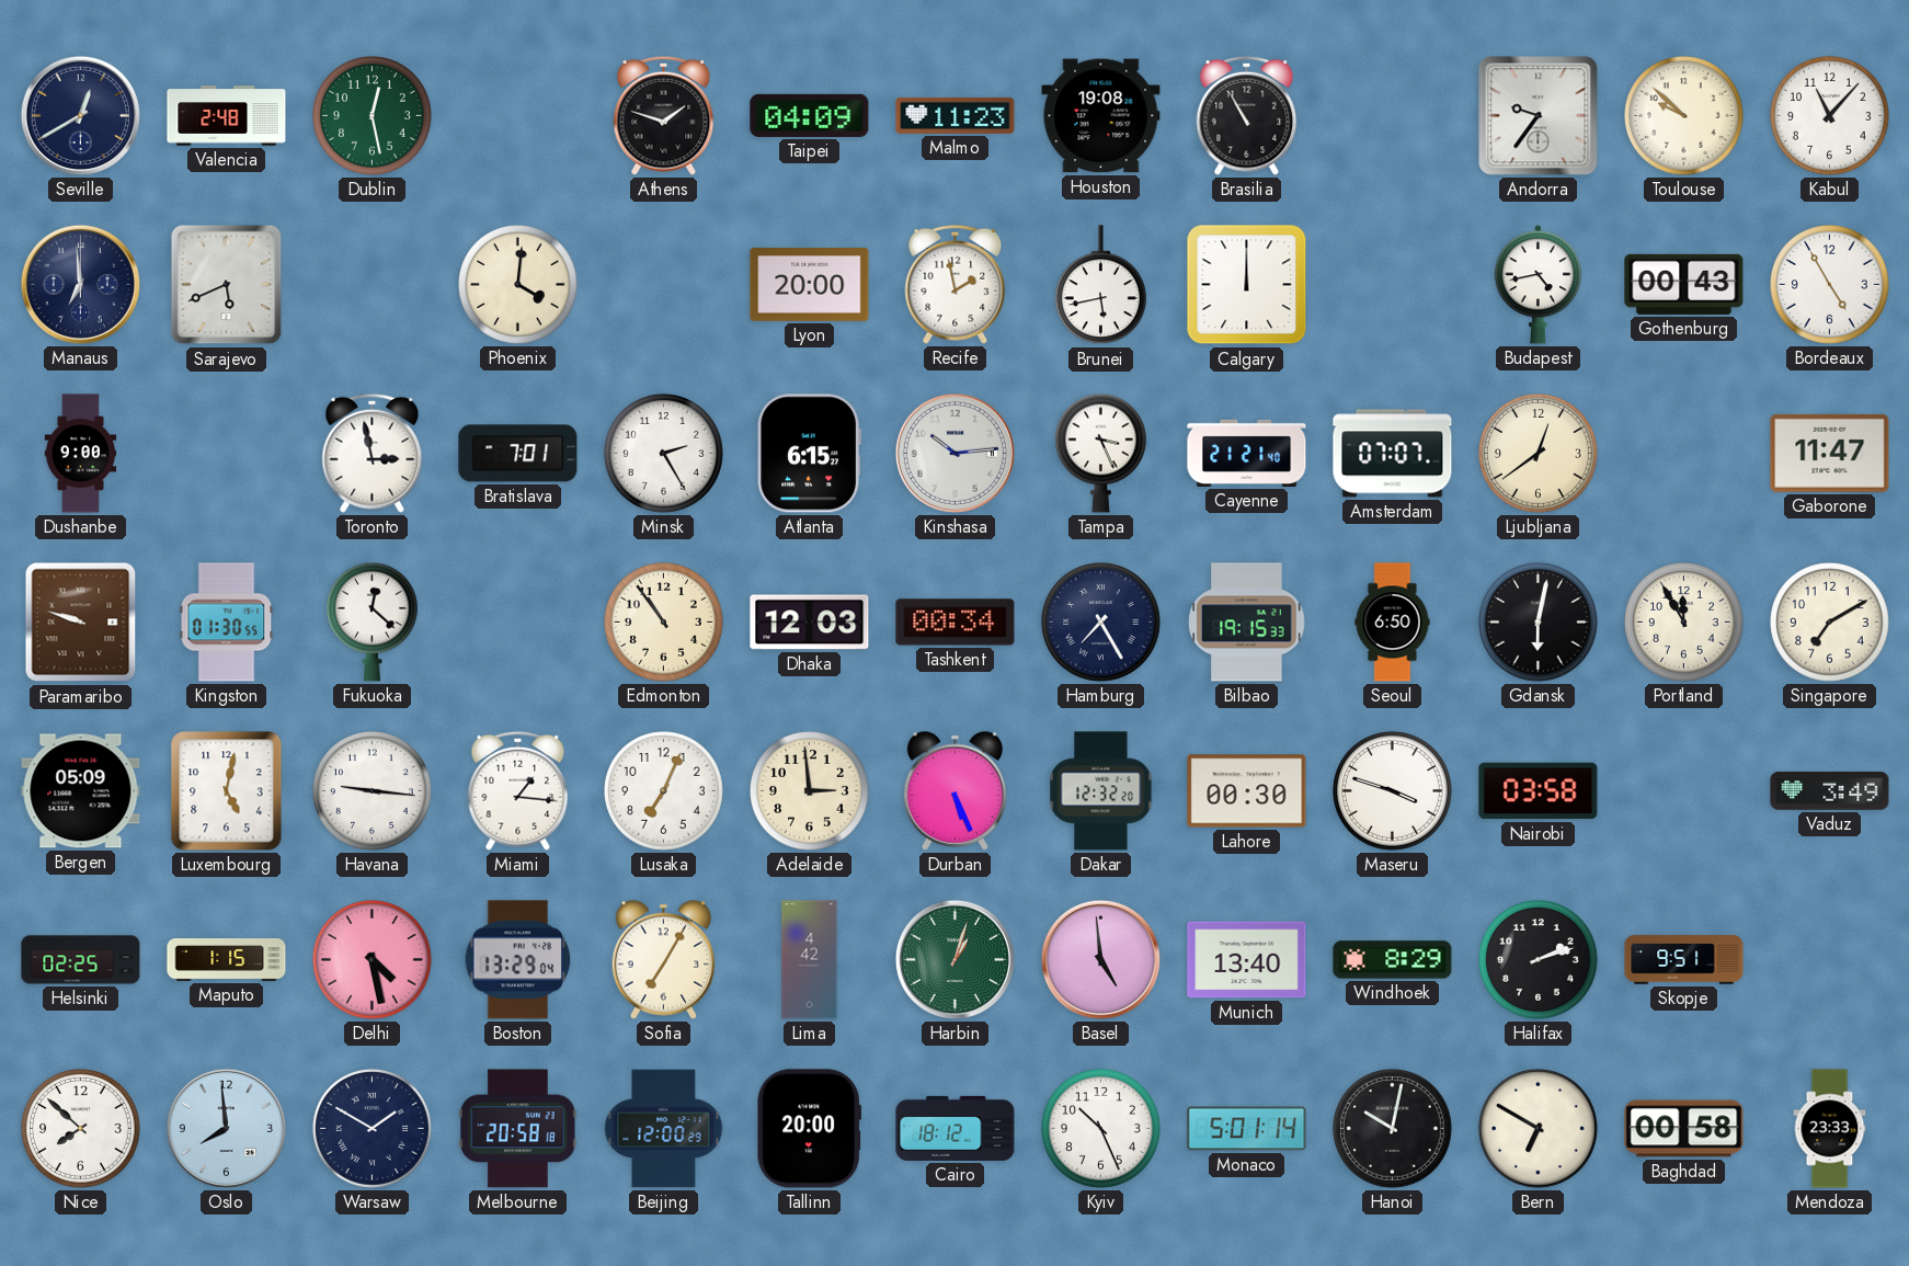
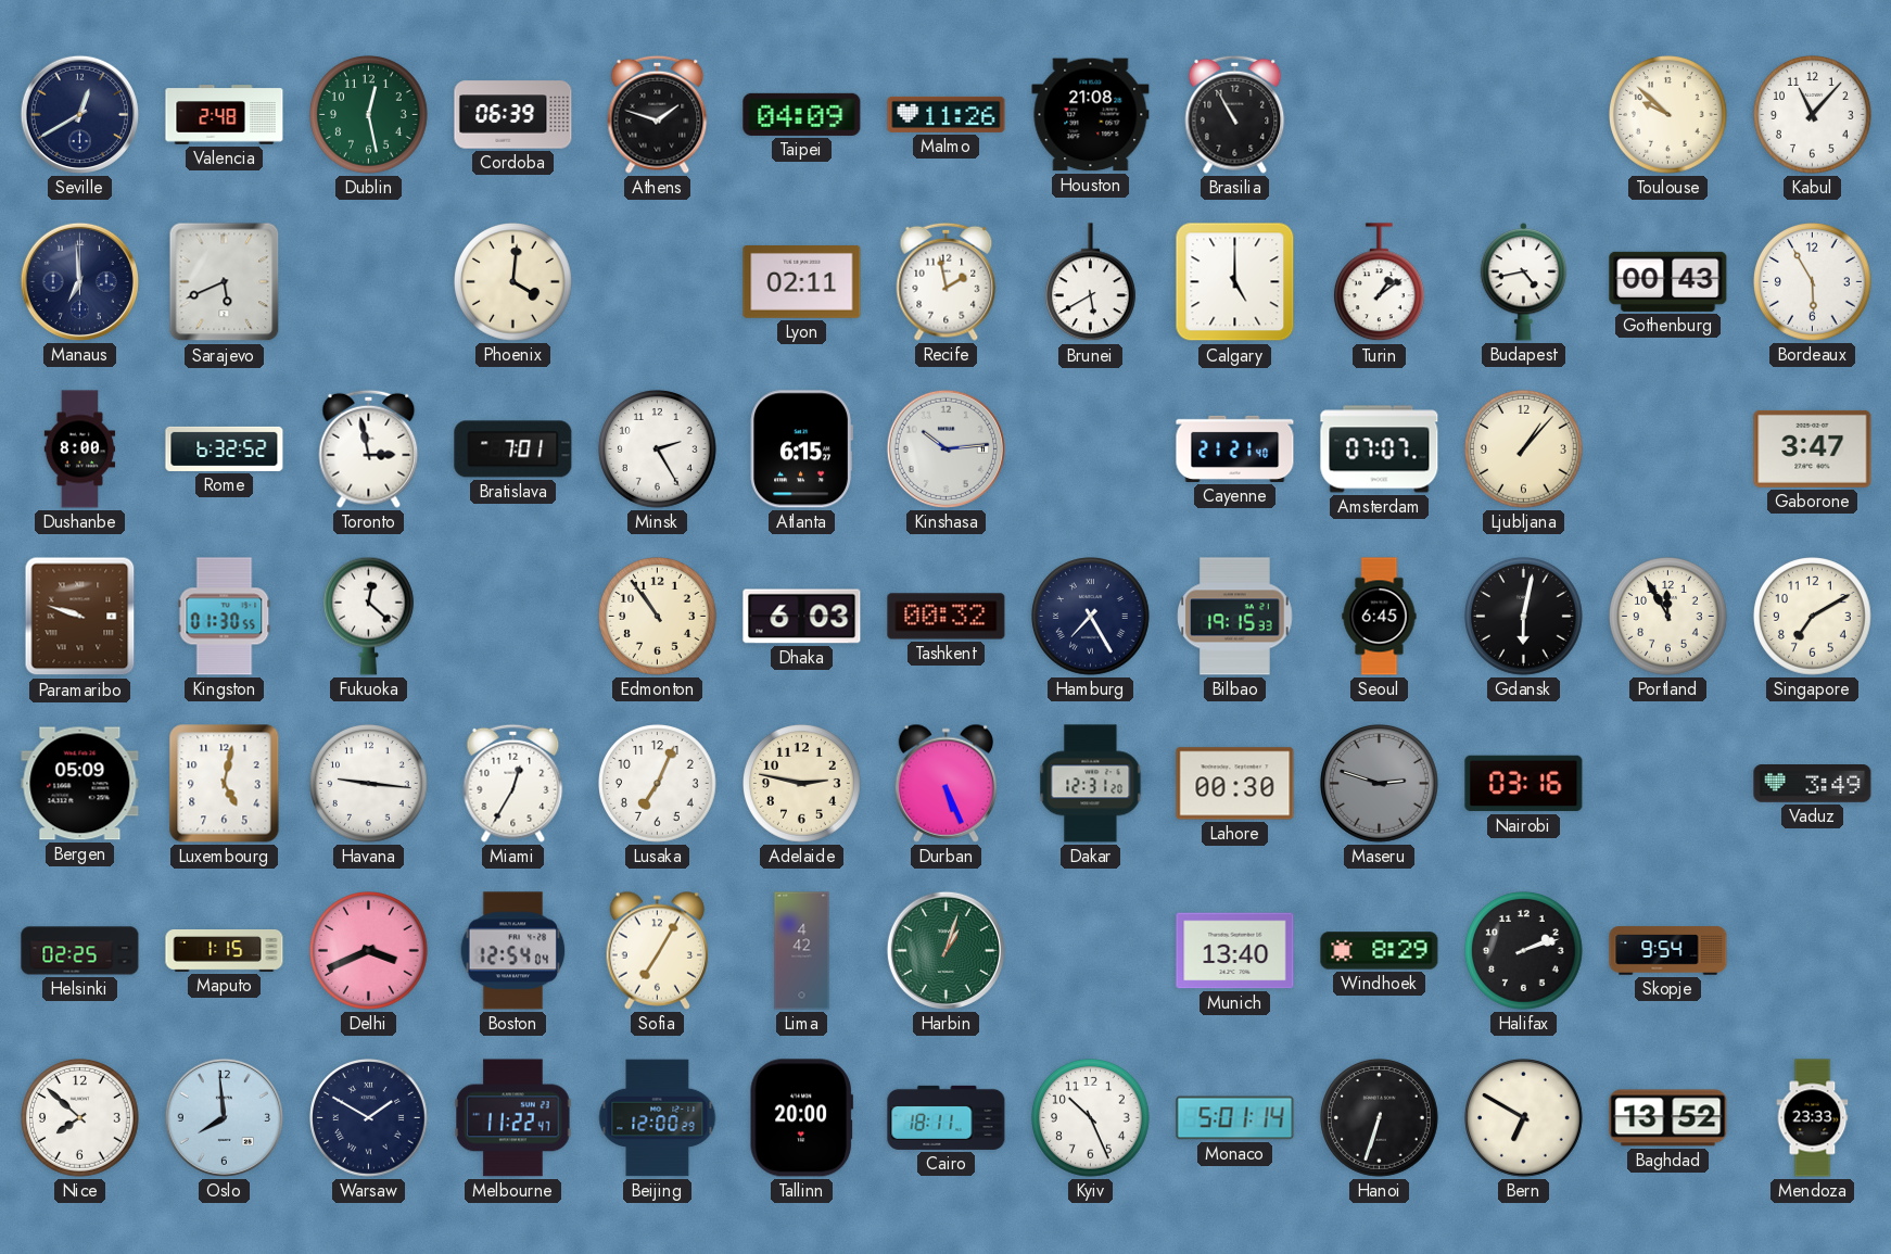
Cordoba: none -> 06:39
Malmo: 11:23 -> 11:26
Houston: 19:08 -> 21:08
Andorra: 9:36 -> none
Lyon: 20:00 -> 02:11
Brunei: 5:43 -> 5:40
Calgary: 12:00 -> 5:00
Turin: none -> 1:09
Bordeaux: 4:55 -> 5:55
Dushanbe: 9:00 -> 8:00
Rome: none -> 6:32
Tampa: 3:26 -> none
Ljubljana: 12:39 -> 1:07
Gaborone: 11:47 -> 3:47
Dhaka: 12:03 -> 6:03
Tashkent: 00:34 -> 00:32
Seoul: 6:50 -> 6:45
Miami: 1:16 -> 12:35
Adelaide: 2:59 -> 2:47
Dakar: 12:32 -> 12:31
Maseru: 3:48 -> 2:48
Maseru dial: white -> grey
Nairobi: 03:58 -> 03:16
Delhi: 4:28 -> 3:41
Boston: 13:29 -> 12:54
Basel: 4:59 -> none
Skopje: 9:51 -> 9:54
Melbourne: 20:58 -> 11:22
Cairo: 18:12 -> 18:11
Hanoi: 10:02 -> 6:33
Baghdad: 00:58 -> 13:52
